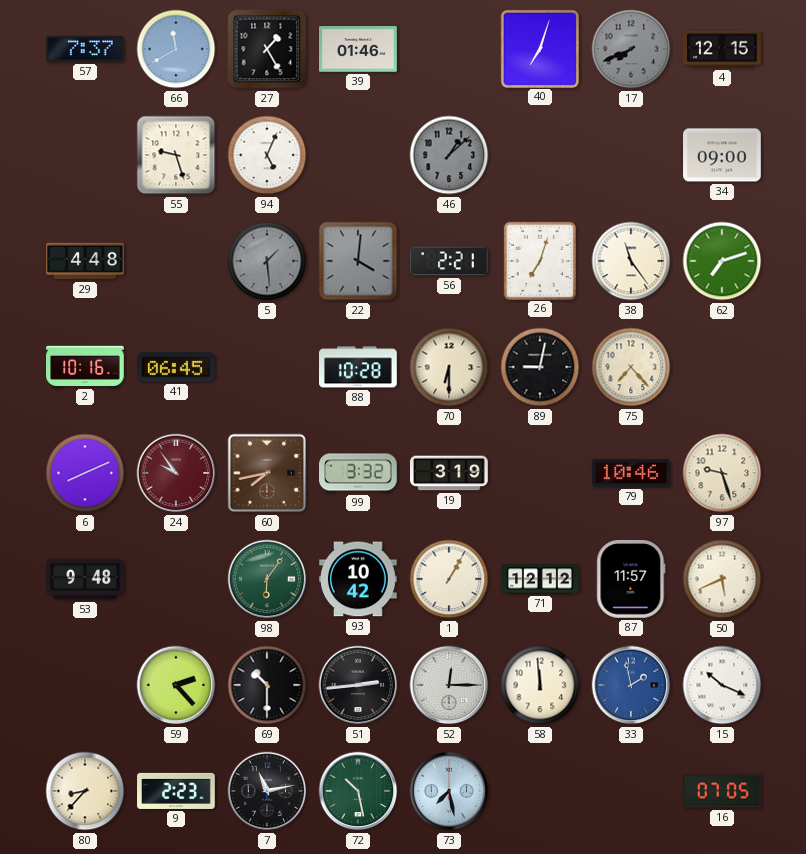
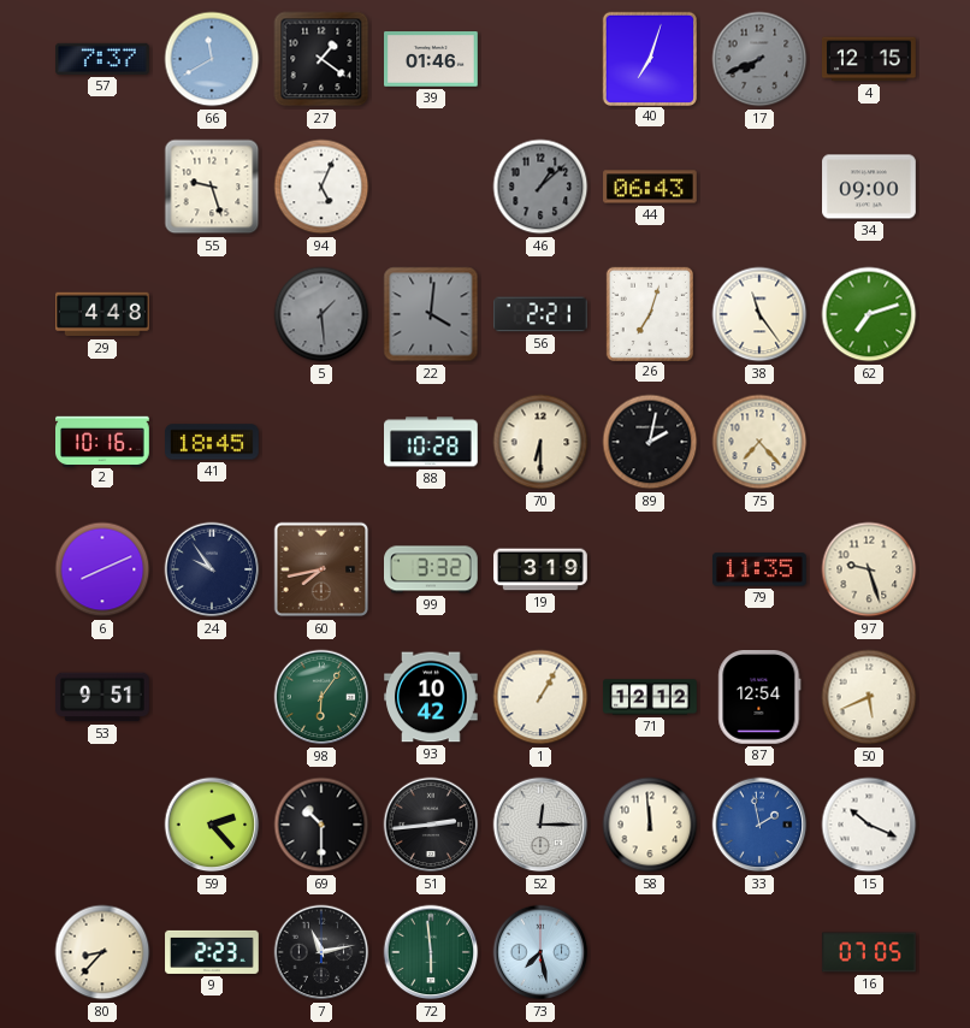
27: 1:25 -> 1:21
44: none -> 06:43
41: 06:45 -> 18:45
89: 9:02 -> 2:02
24 dial: burgundy -> navy
79: 10:46 -> 11:35
53: 9:48 -> 9:51
87: 11:57 -> 12:54
72: 10:28 -> 5:59
